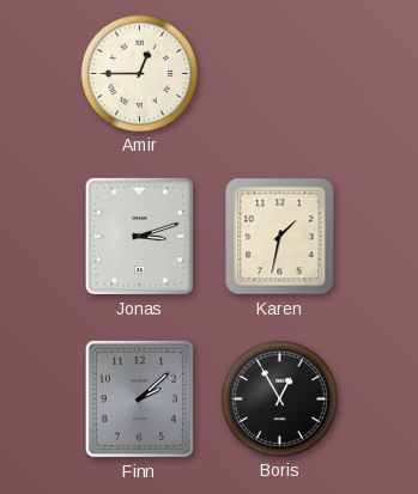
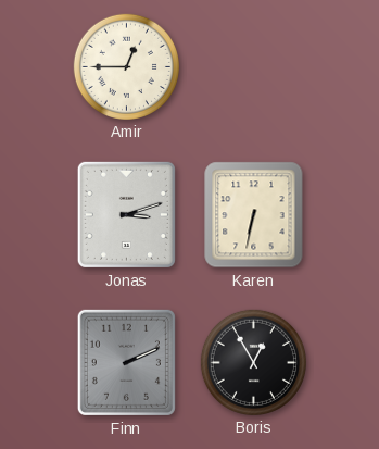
Karen: 1:32 -> 6:32
Finn: 2:08 -> 2:11
